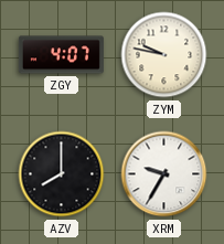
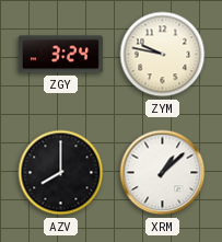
ZGY: 4:07 -> 3:24
XRM: 9:35 -> 1:08
